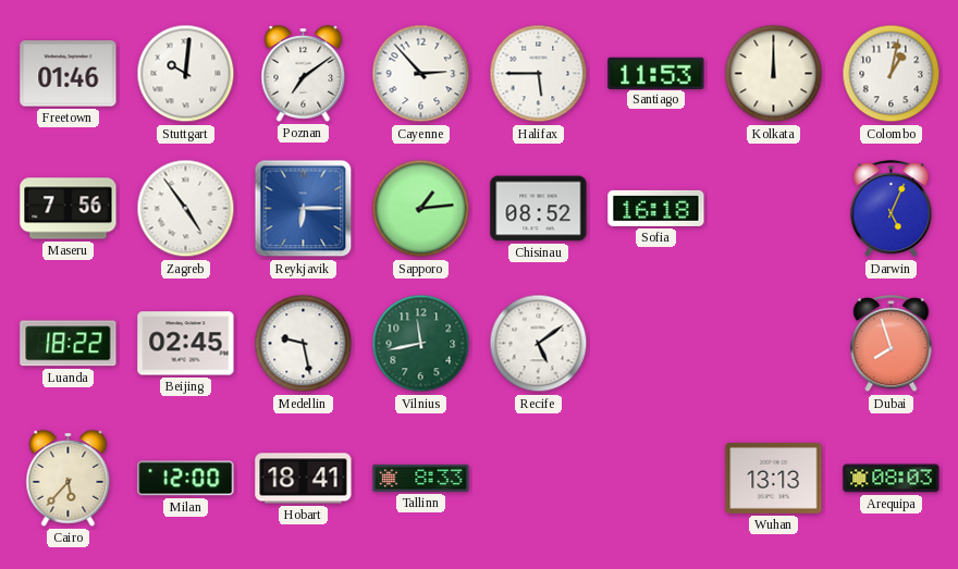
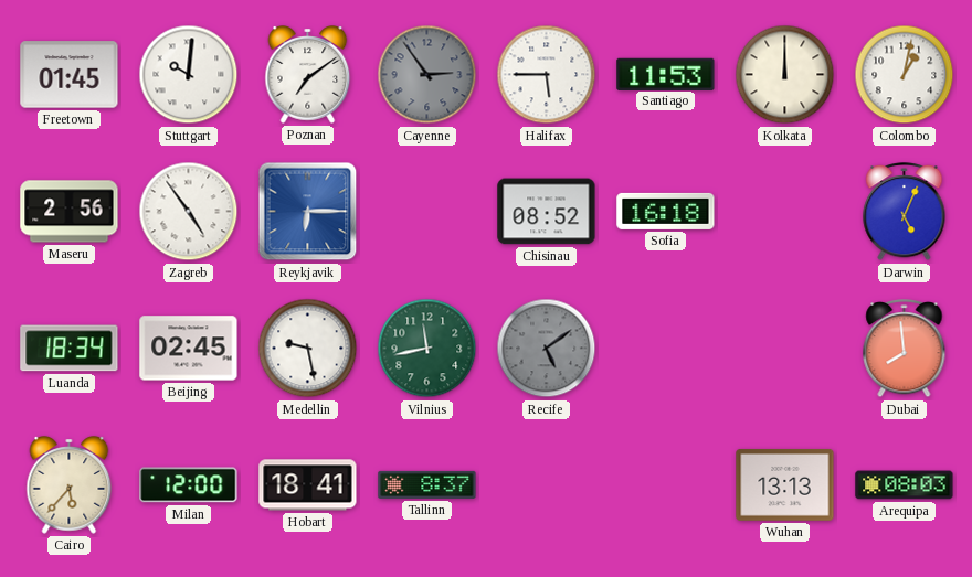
Freetown: 01:46 -> 01:45
Cayenne: 2:53 -> 2:54
Cayenne dial: white -> grey
Maseru: 7:56 -> 2:56
Sapporo: 1:14 -> none
Luanda: 18:22 -> 18:34
Recife dial: white -> grey
Dubai: 7:57 -> 7:59
Tallinn: 8:33 -> 8:37
